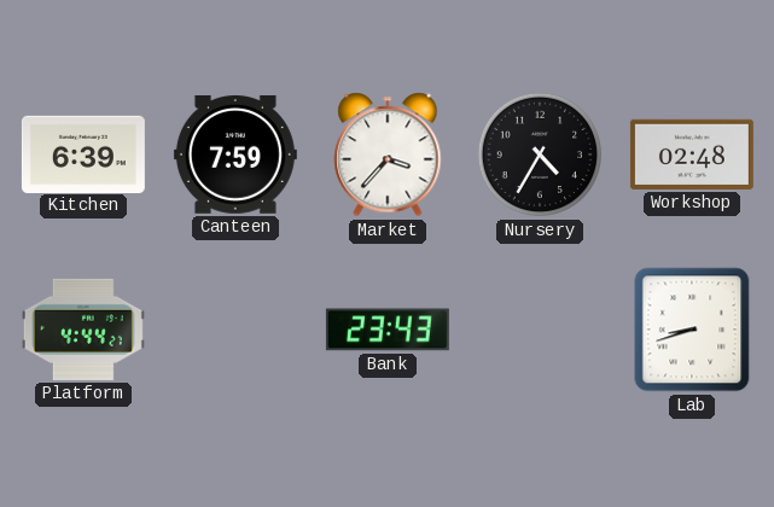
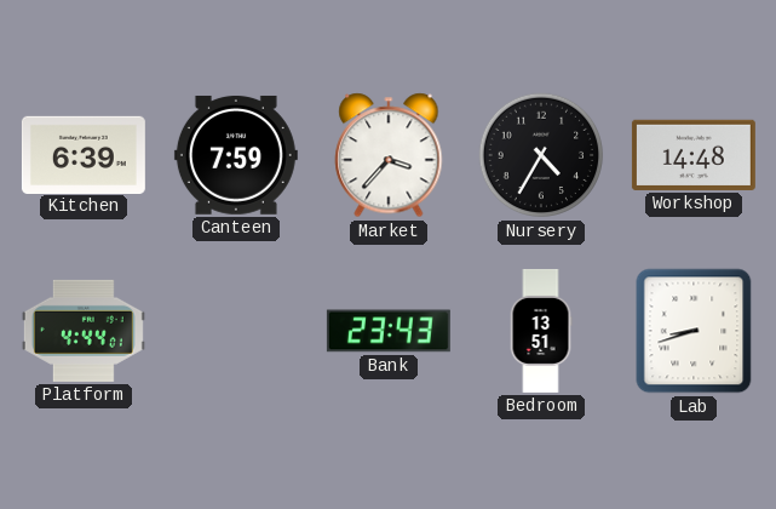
Workshop: 02:48 -> 14:48
Platform: 4:44:27 -> 4:44:01
Bedroom: none -> 13:51
